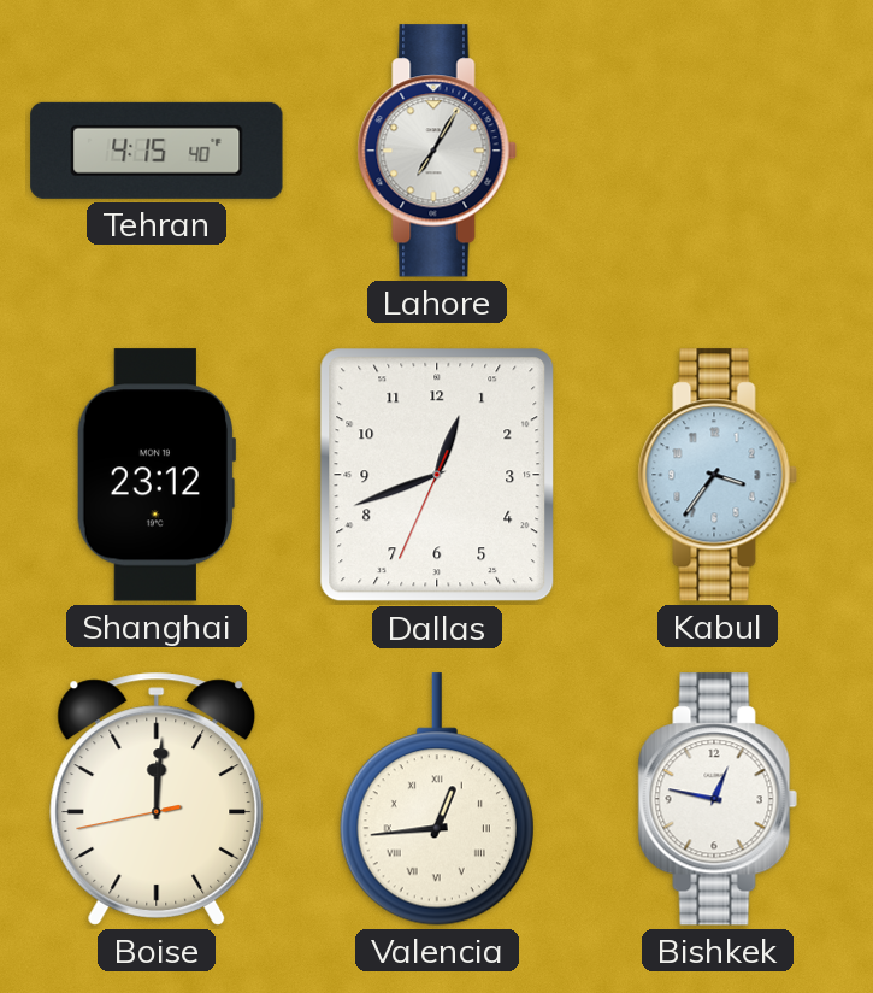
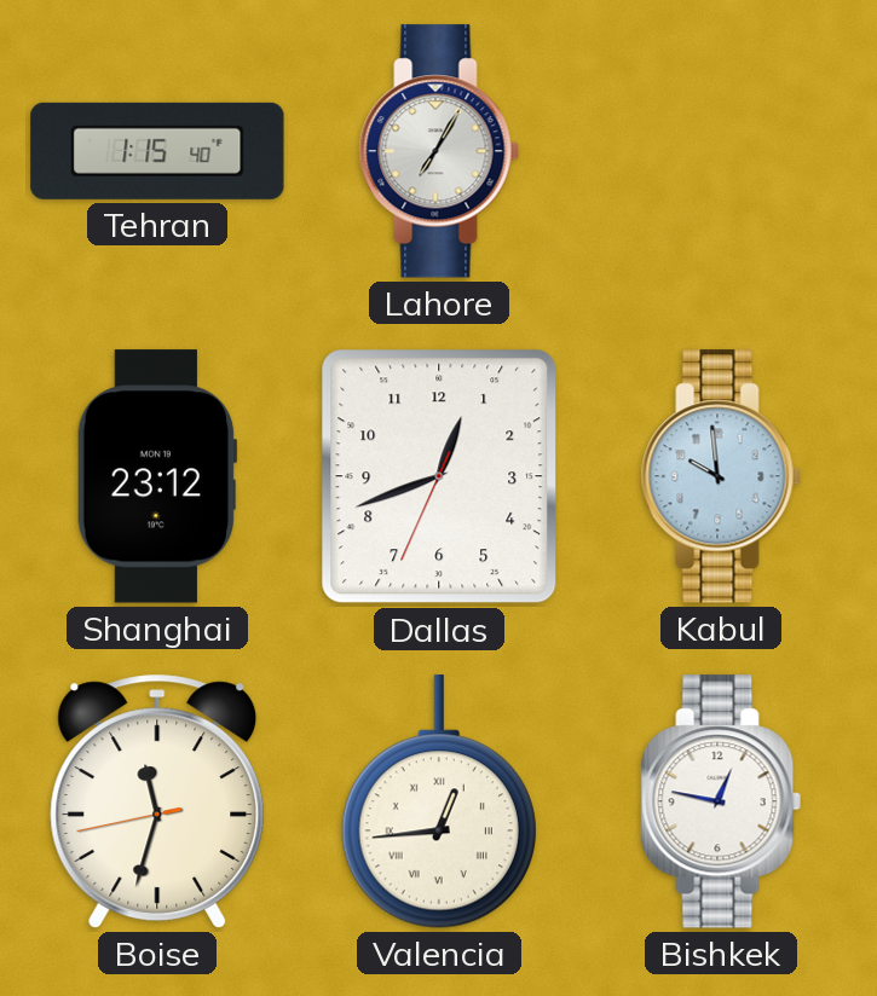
Tehran: 4:15 -> 1:15
Kabul: 3:36 -> 9:59
Boise: 12:00 -> 11:32
